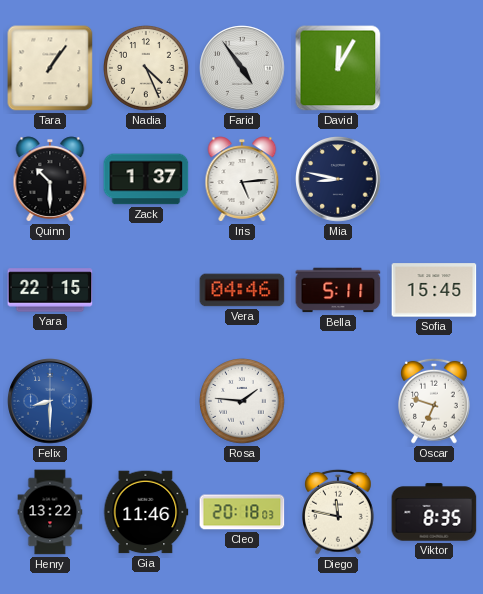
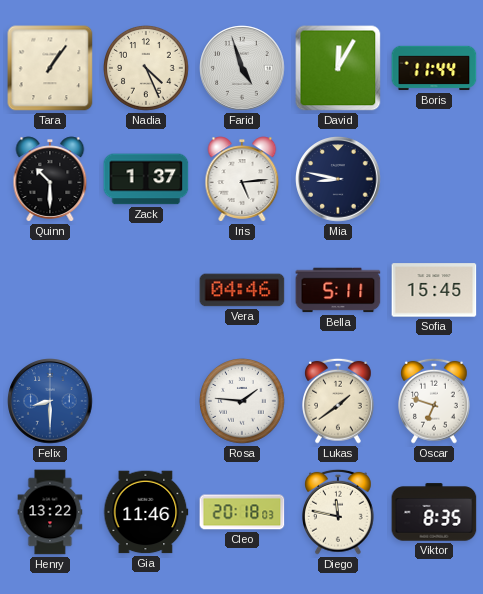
Farid: 4:54 -> 4:57
Boris: none -> 11:44
Yara: 22:15 -> none
Lukas: none -> 1:39
